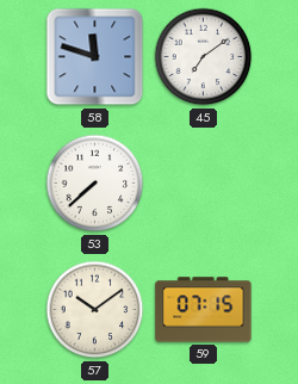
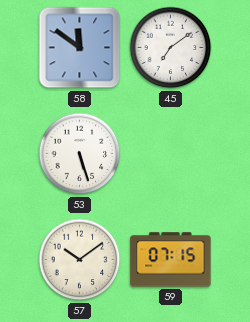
58: 11:48 -> 11:51
53: 7:38 -> 5:27
